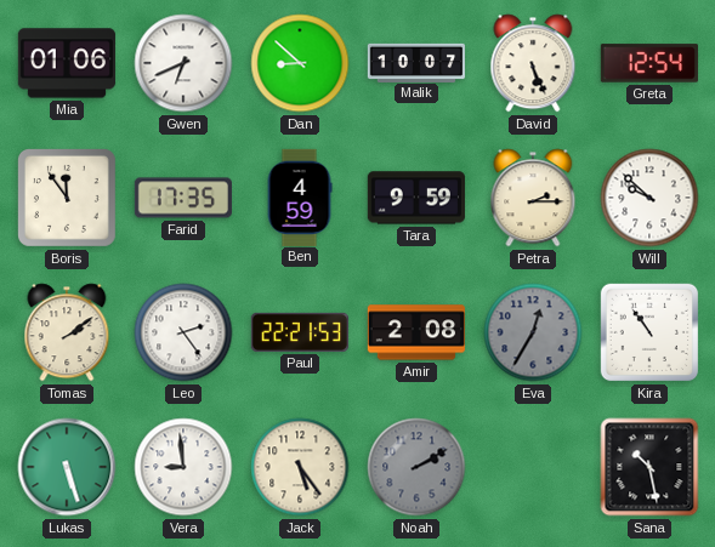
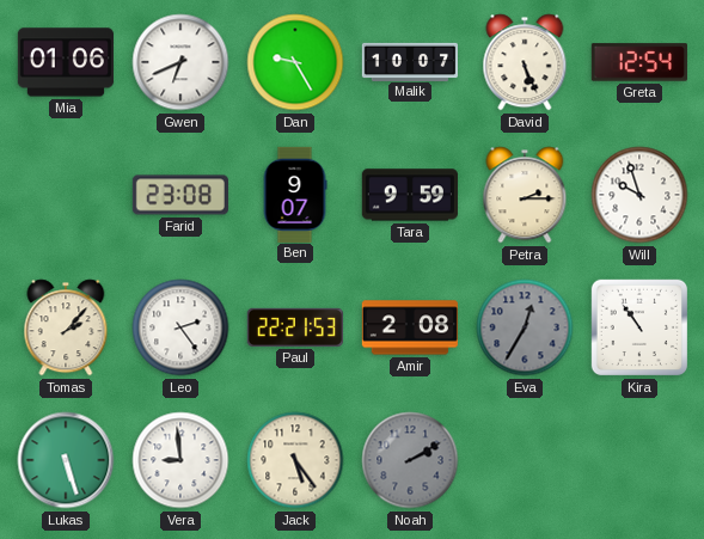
Dan: 8:52 -> 9:25
Boris: 11:54 -> none
Farid: 17:35 -> 23:08
Ben: 4:59 -> 9:07
Will: 9:52 -> 9:57
Tomas: 2:09 -> 2:07
Sana: 10:28 -> none
